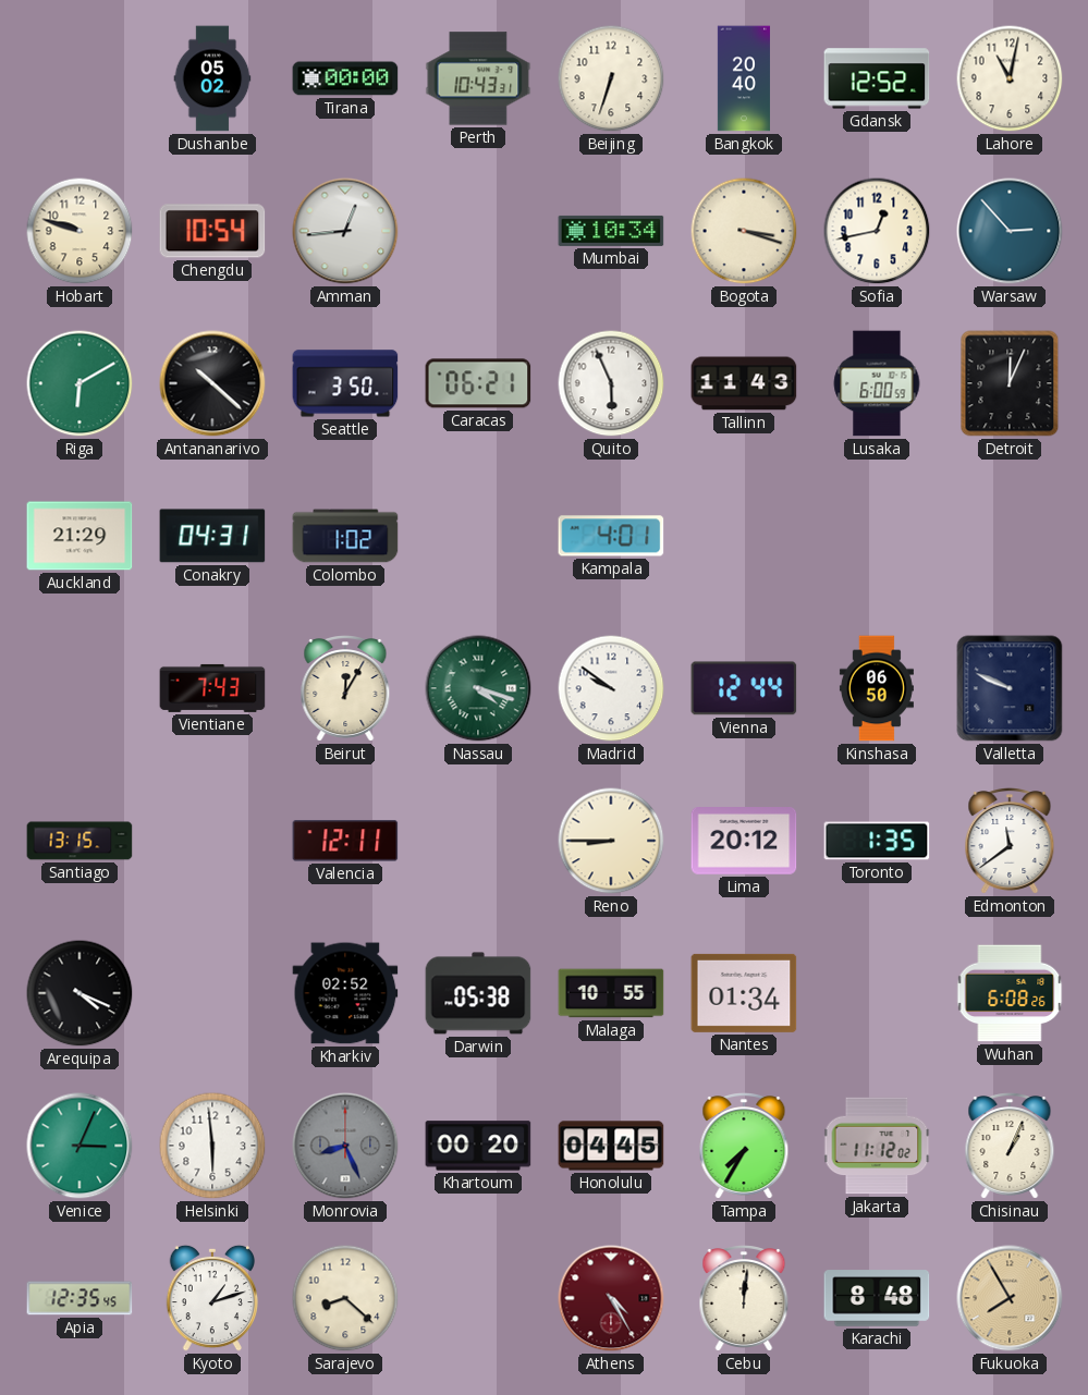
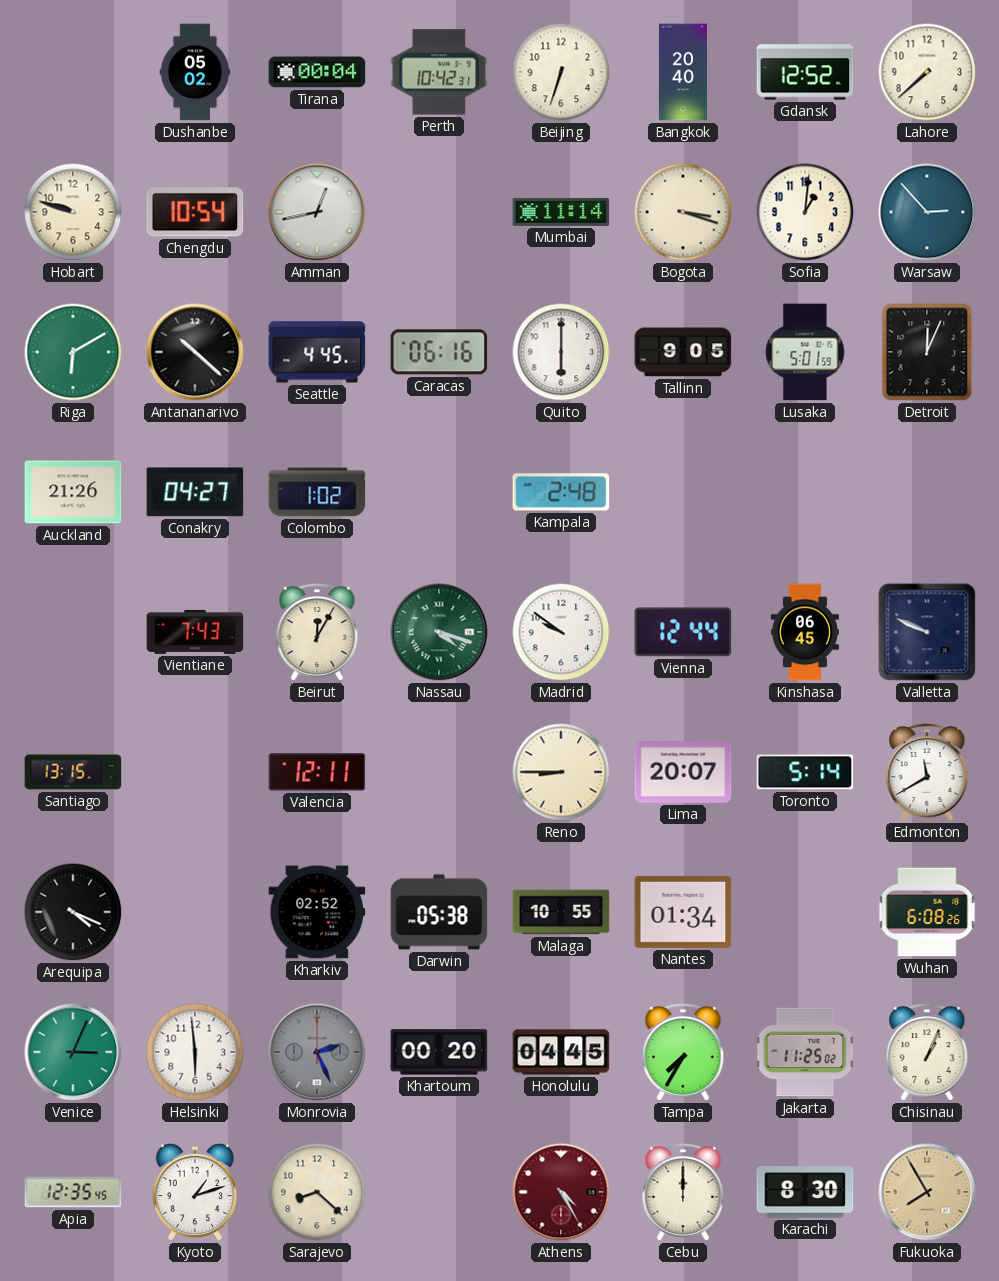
Tirana: 00:00 -> 00:04
Perth: 10:43 -> 10:42
Lahore: 11:02 -> 7:38
Amman: 12:44 -> 12:43
Mumbai: 10:34 -> 11:14
Sofia: 12:43 -> 1:01
Seattle: 3:50 -> 4:45
Caracas: 06:21 -> 06:16
Quito: 5:56 -> 6:00
Tallinn: 11:43 -> 9:05
Lusaka: 6:00 -> 5:01
Auckland: 21:29 -> 21:26
Conakry: 04:31 -> 04:27
Kampala: 4:01 -> 2:48
Kinshasa: 06:50 -> 06:45
Lima: 20:12 -> 20:07
Toronto: 1:35 -> 5:14
Edmonton: 11:39 -> 11:40
Monrovia: 8:26 -> 2:26
Jakarta: 11:12 -> 11:25
Cebu: 12:01 -> 12:00
Karachi: 8:48 -> 8:30
